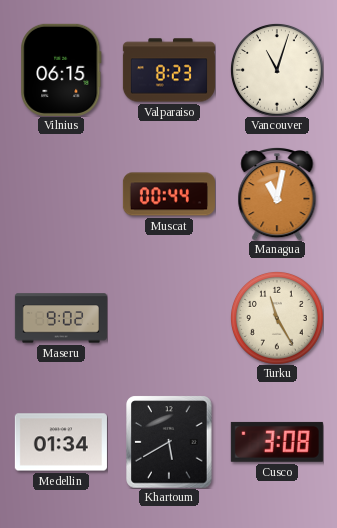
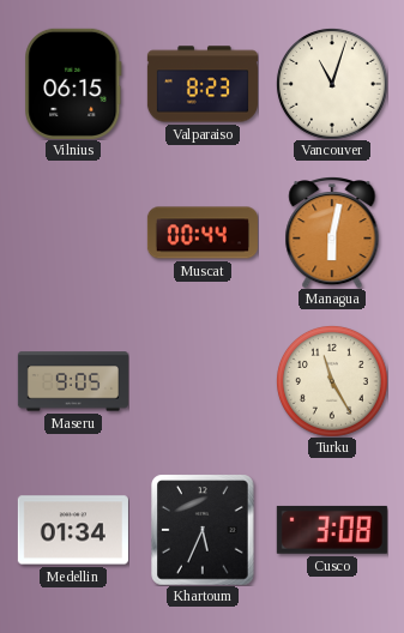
Managua: 11:02 -> 6:02
Maseru: 9:02 -> 9:05
Khartoum: 5:40 -> 5:34
